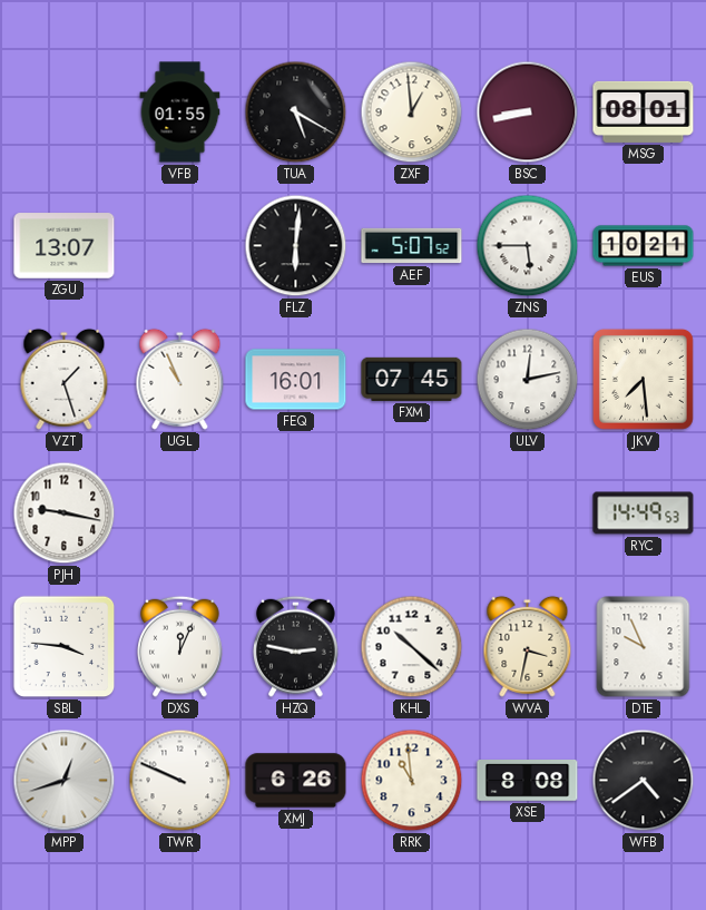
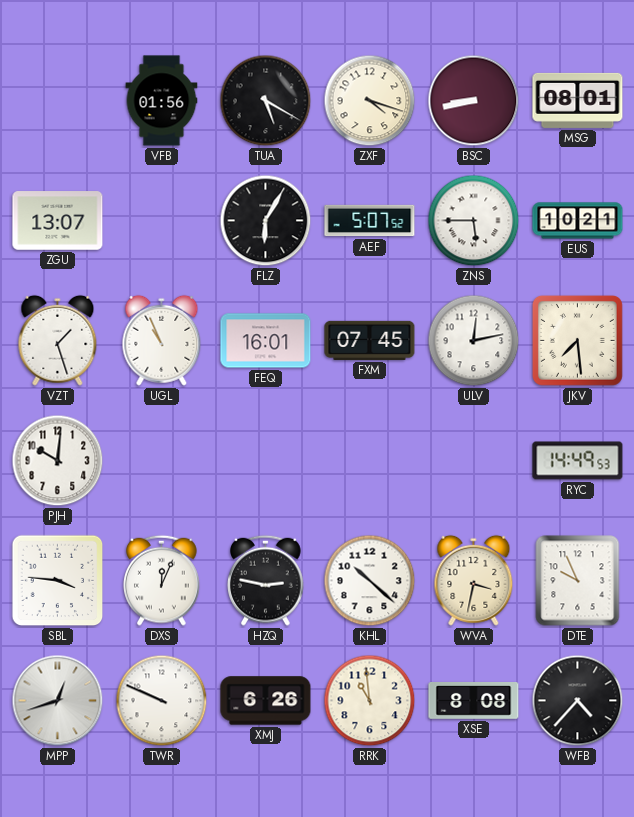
VFB: 01:55 -> 01:56
ZXF: 12:59 -> 4:18
FLZ: 6:01 -> 6:05
PJH: 9:17 -> 10:01
WFB: 4:39 -> 4:37
